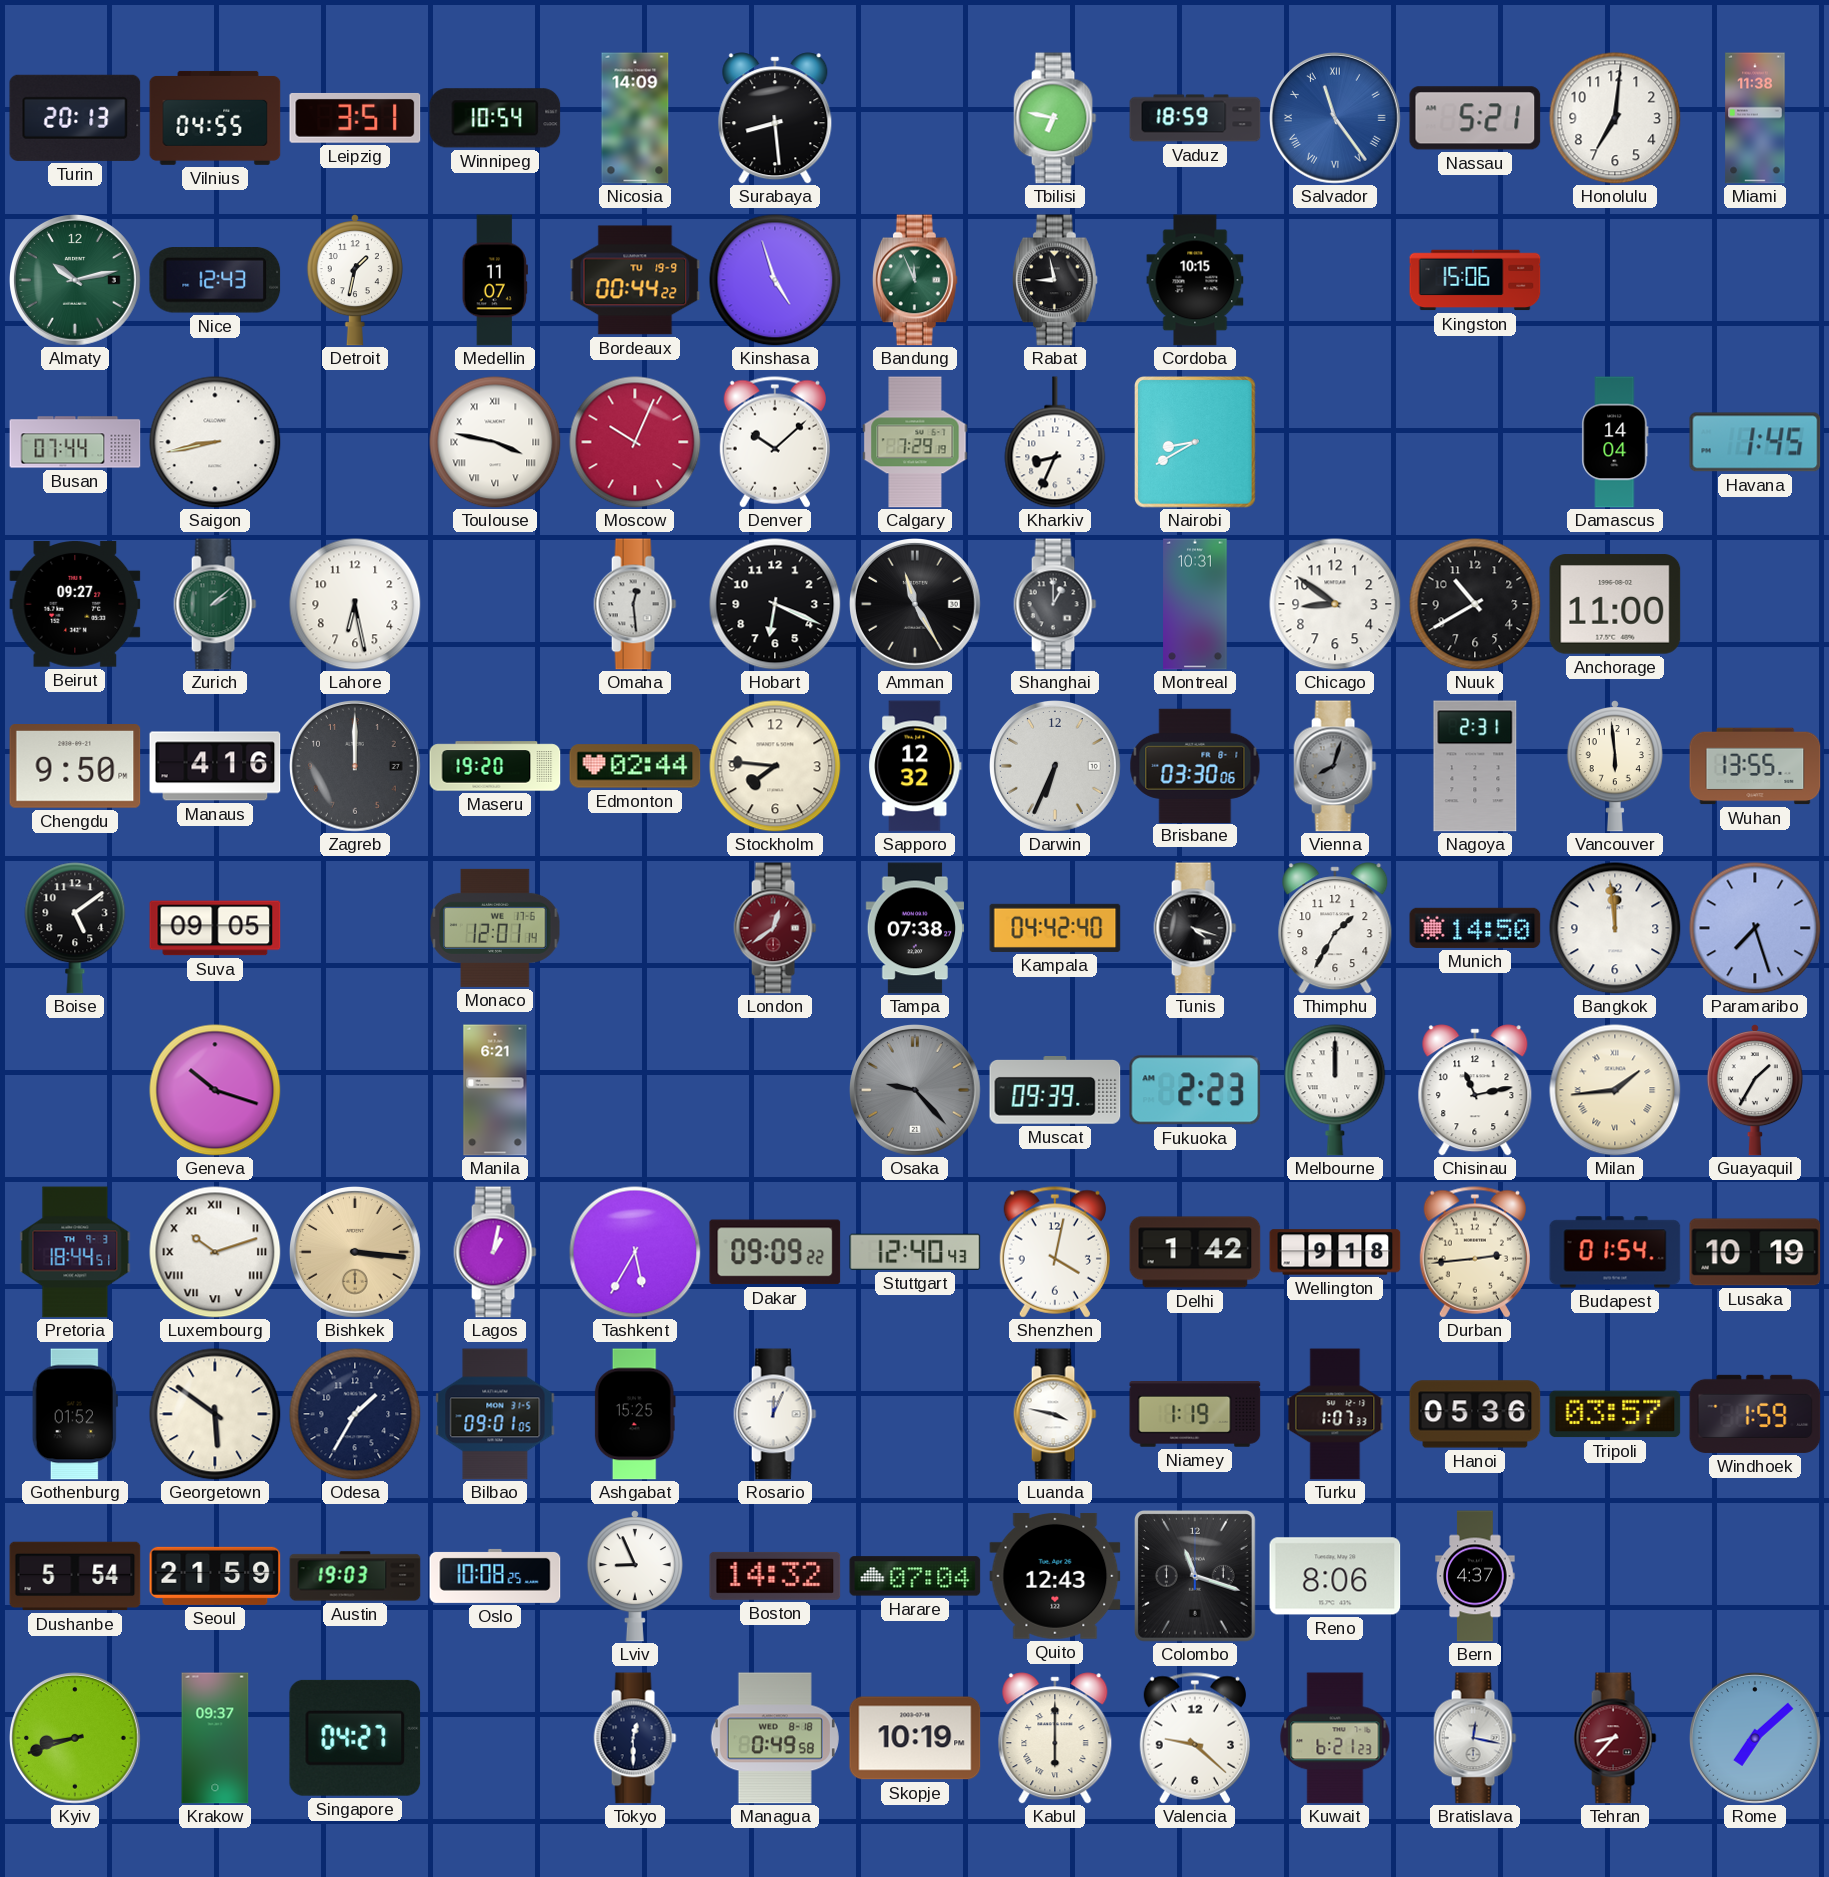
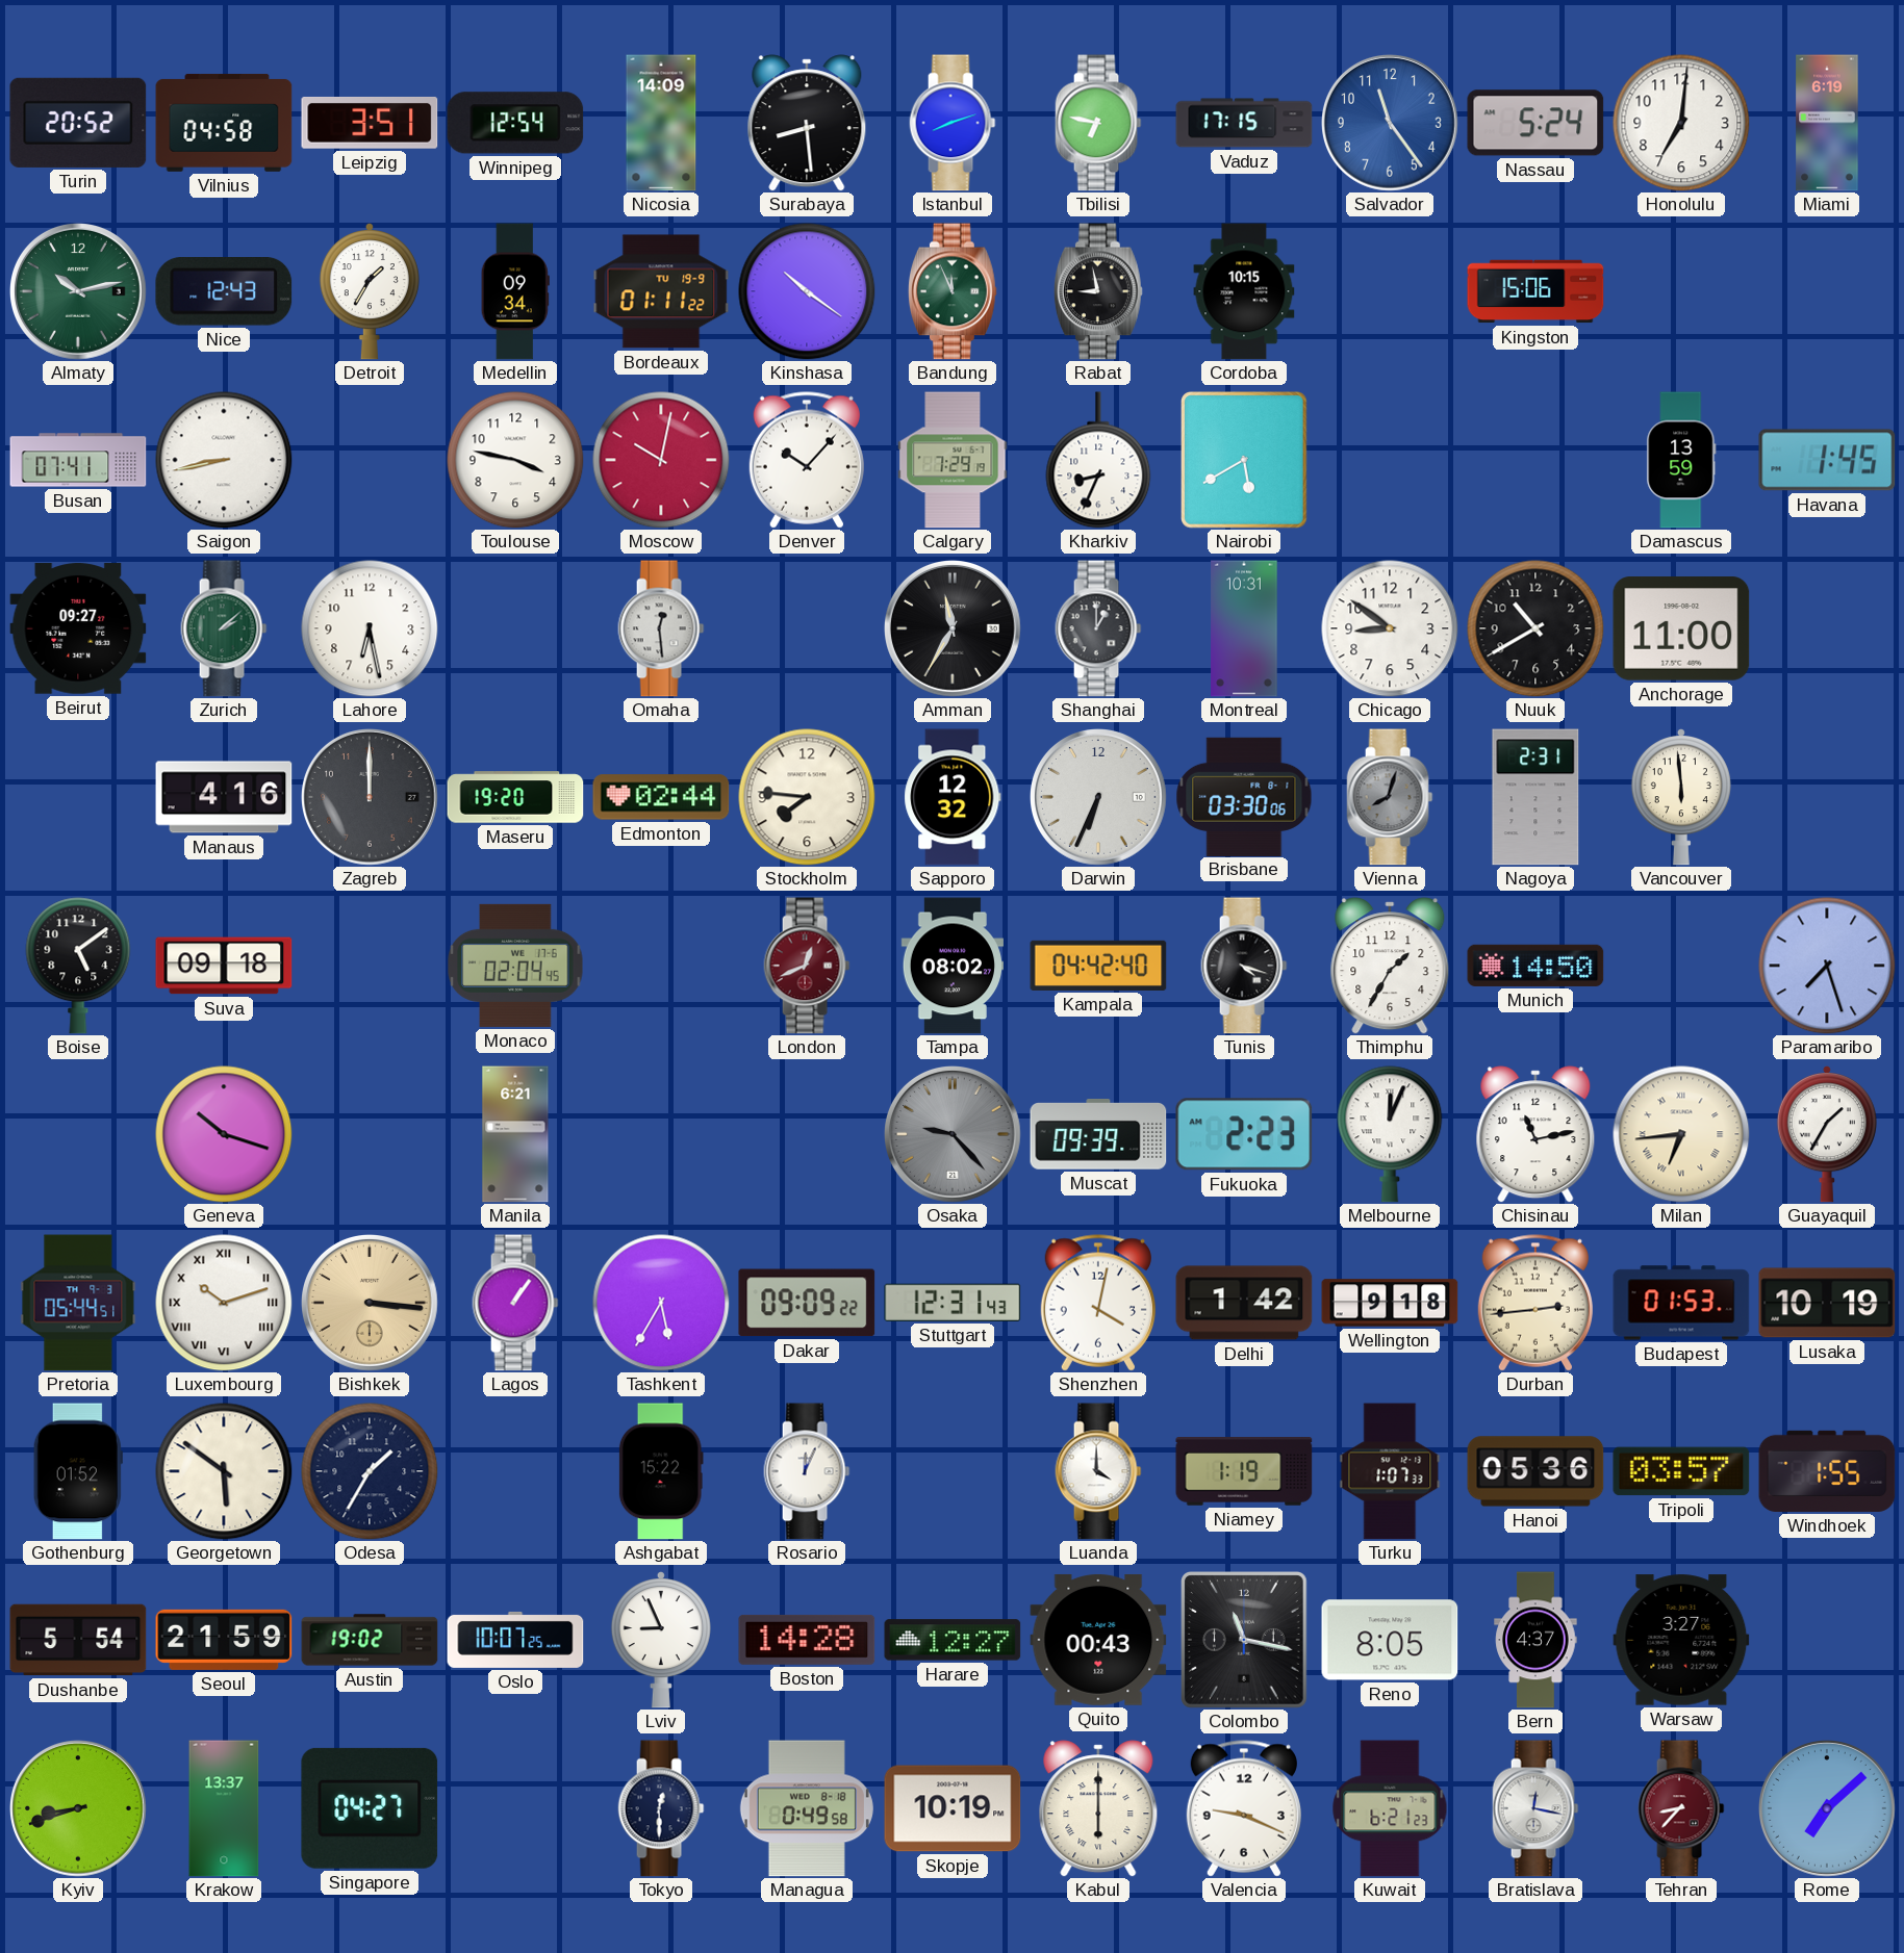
Turin: 20:13 -> 20:52
Vilnius: 04:55 -> 04:58
Winnipeg: 10:54 -> 12:54
Istanbul: none -> 8:12
Vaduz: 18:59 -> 17:15
Salvador numerals: Roman -> Arabic
Nassau: 5:21 -> 5:24
Miami: 11:38 -> 6:19
Detroit: 1:32 -> 1:35
Medellin: 11:07 -> 09:34
Bordeaux: 00:44 -> 01:11
Kinshasa: 4:57 -> 10:21
Busan: 07:44 -> 07:41
Toulouse numerals: Roman -> Arabic
Moscow: 10:04 -> 10:02
Denver: 10:08 -> 10:07
Nairobi: 8:40 -> 5:40
Damascus: 14:04 -> 13:59
Hobart: 6:19 -> none
Amman: 11:25 -> 11:35
Chengdu: 9:50 -> none
Wuhan: 13:55 -> none
Suva: 09:05 -> 09:18
Monaco: 12:01 -> 02:04
London: 12:39 -> 12:41
Tampa: 07:38 -> 08:02
Bangkok: 11:59 -> none
Melbourne: 12:00 -> 12:04
Milan: 1:44 -> 6:44
Pretoria: 18:44 -> 05:44
Lagos: 1:02 -> 1:06
Stuttgart: 12:40 -> 12:31
Budapest: 01:54 -> 01:53
Bilbao: 09:01 -> none
Ashgabat: 15:25 -> 15:22
Luanda: 3:47 -> 4:00
Windhoek: 1:59 -> 1:55
Austin: 19:03 -> 19:02
Oslo: 10:08 -> 10:07
Boston: 14:32 -> 14:28
Harare: 07:04 -> 12:27
Quito: 12:43 -> 00:43
Colombo: 11:18 -> 11:17
Reno: 8:06 -> 8:05
Warsaw: none -> 3:27
Krakow: 09:37 -> 13:37
Valencia: 9:22 -> 9:19
